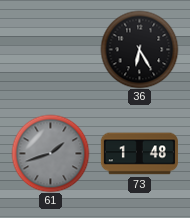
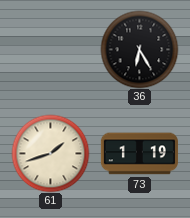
61 dial: grey -> cream
73: 1:48 -> 1:19
